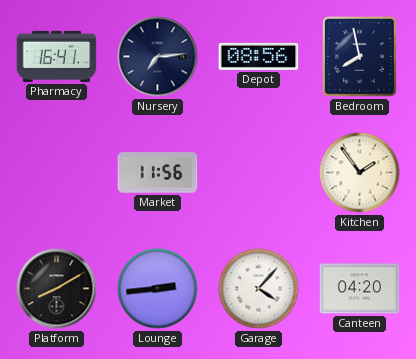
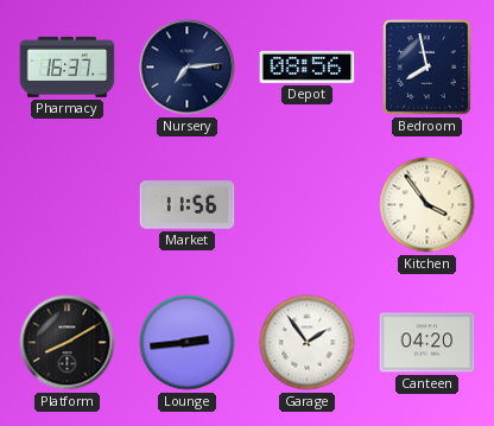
Pharmacy: 16:41 -> 16:37
Kitchen: 1:54 -> 3:54
Garage: 4:07 -> 1:54
